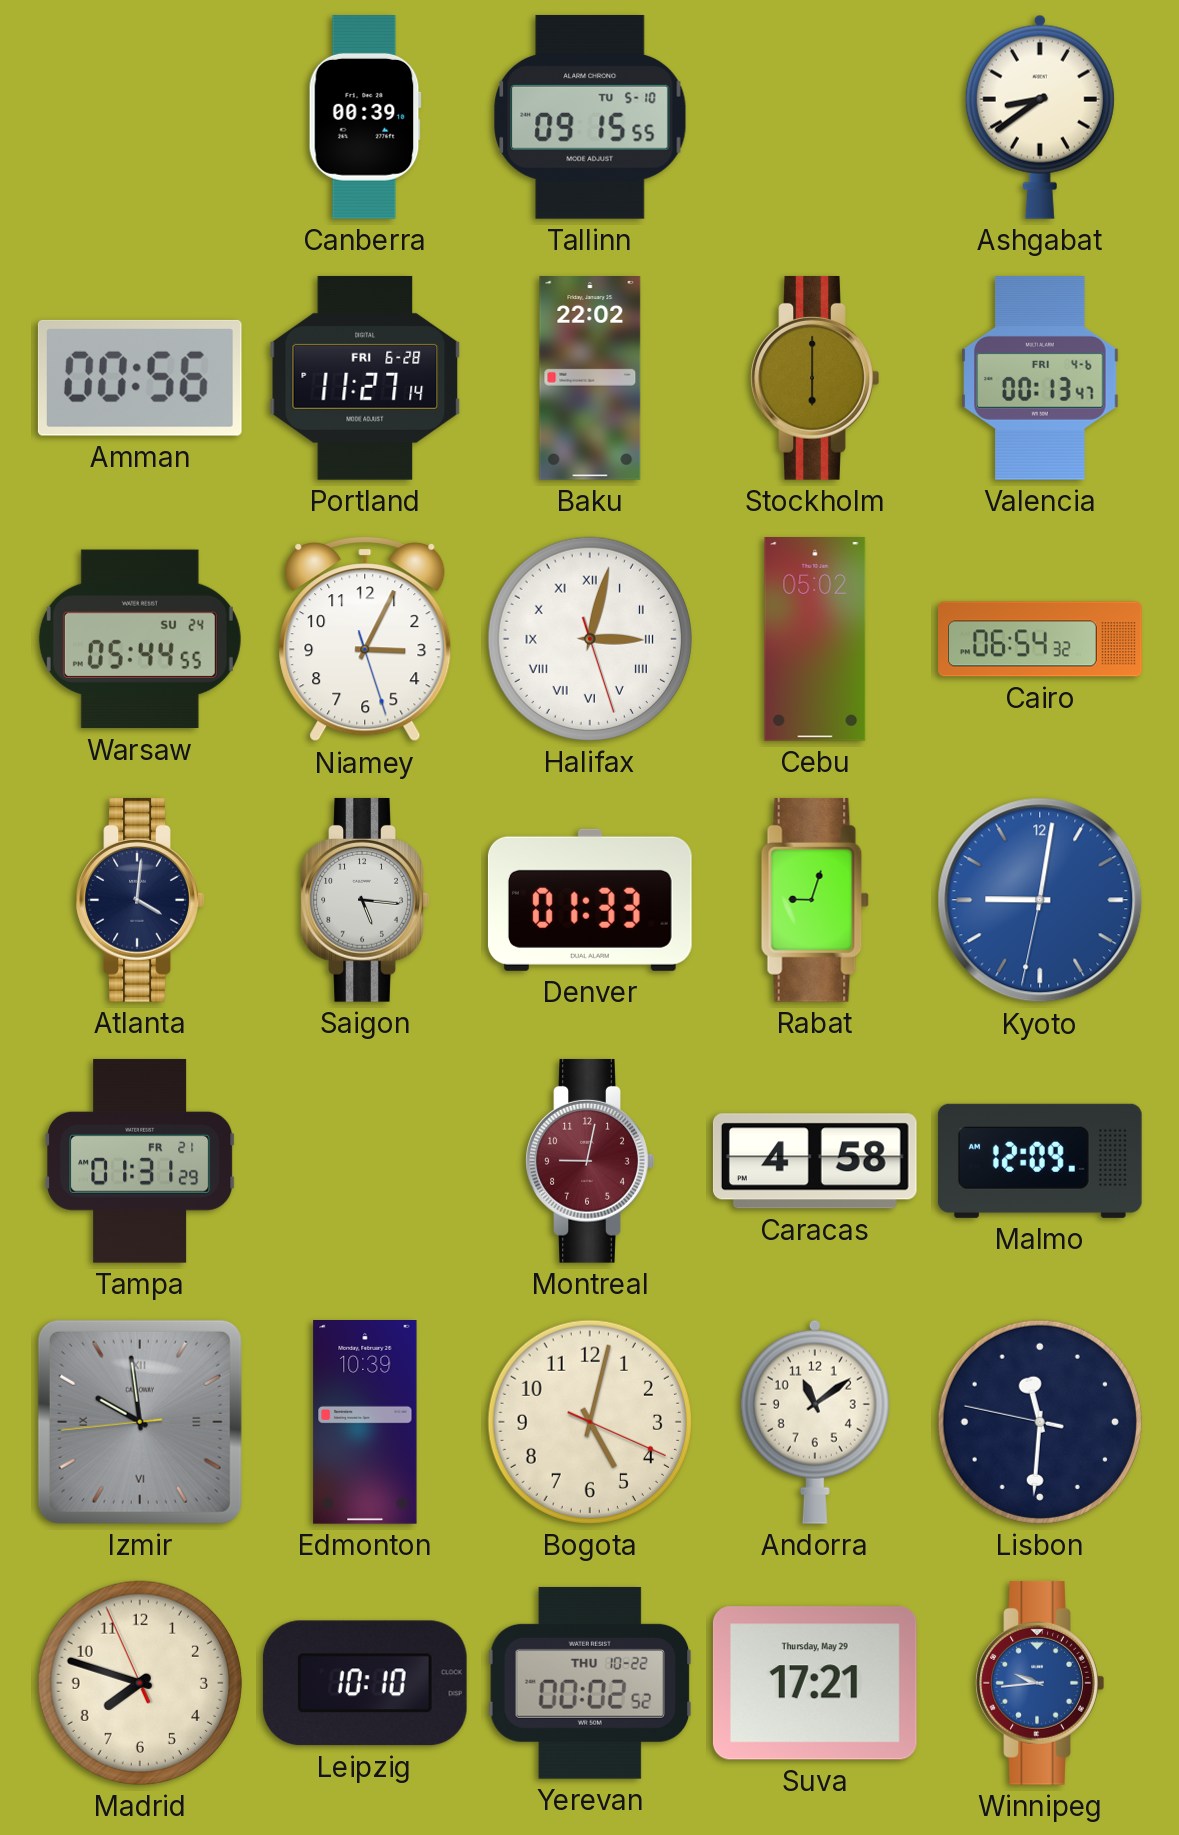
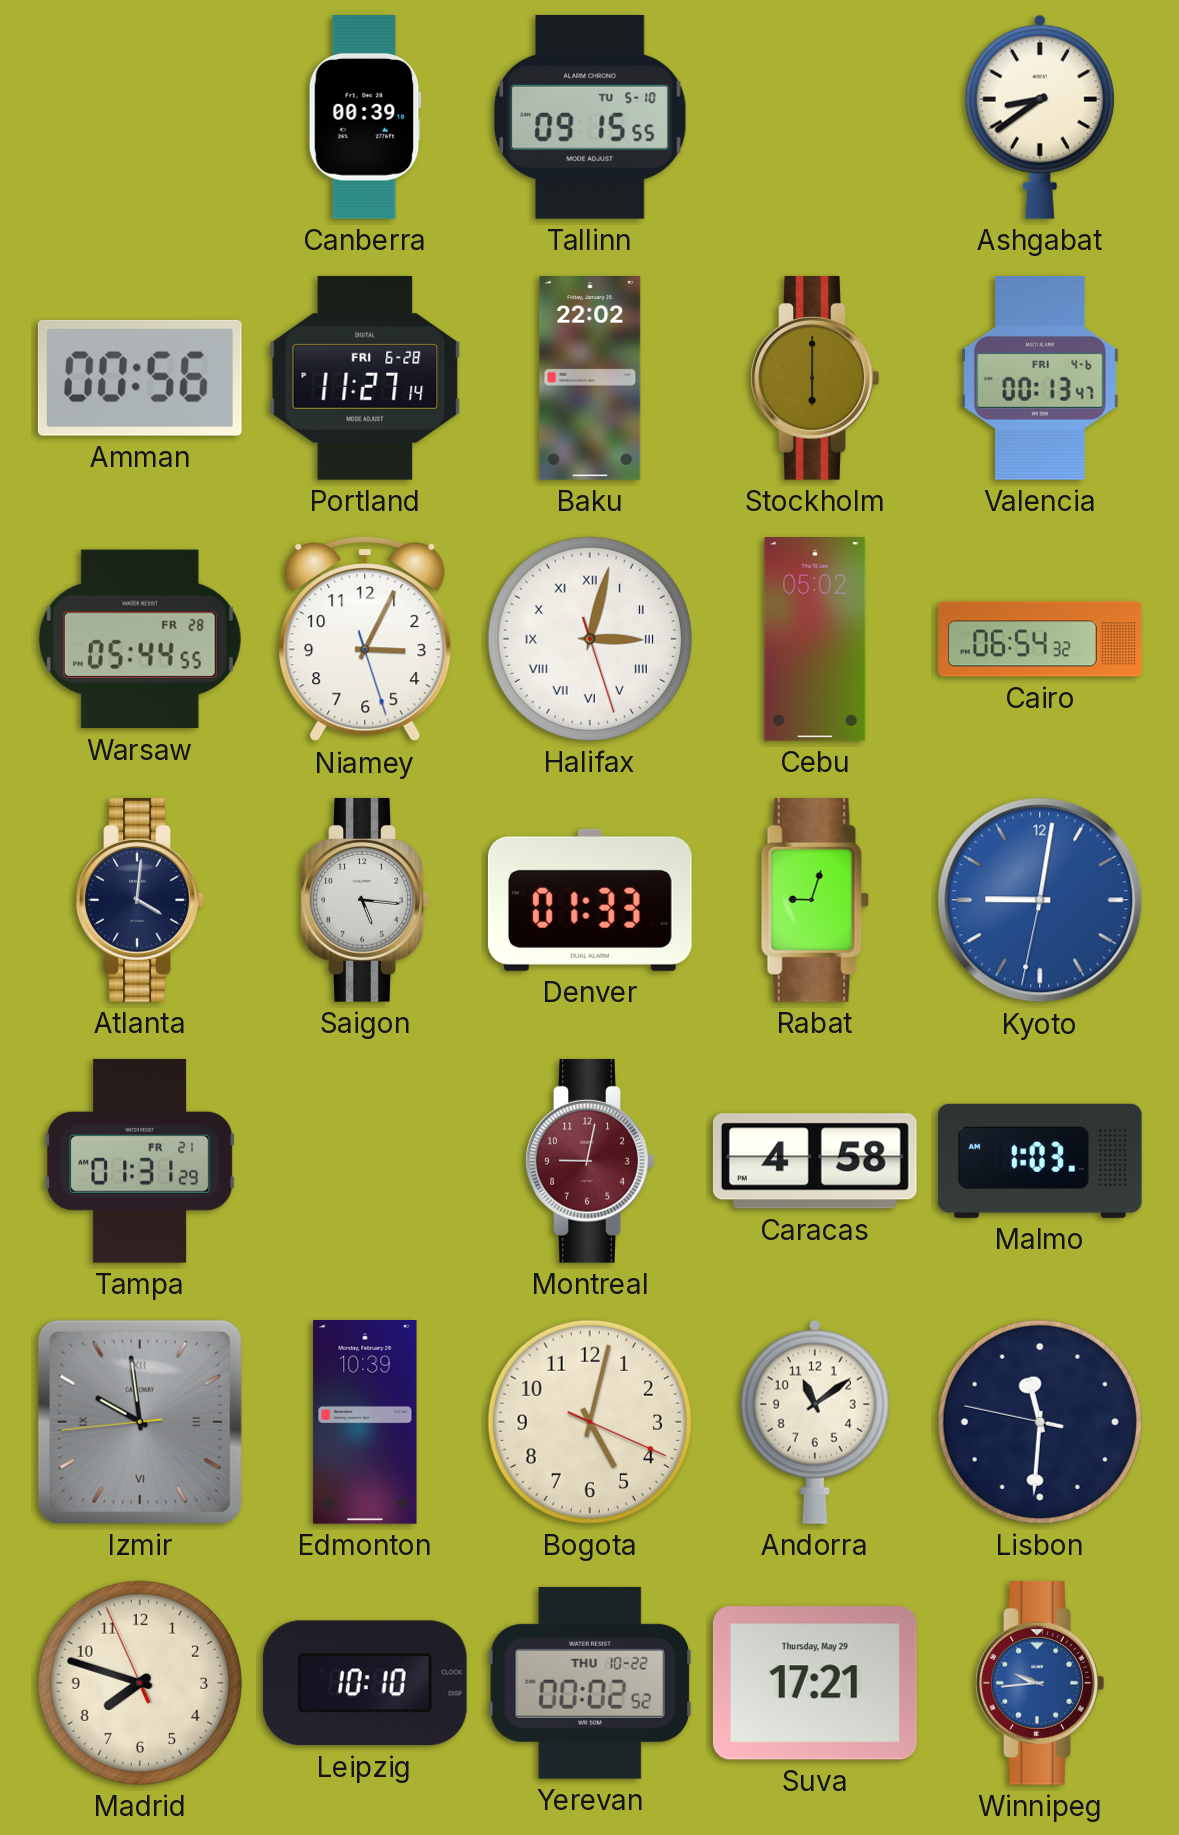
Warsaw date: SU 24 -> FR 28
Malmo: 12:09 -> 1:03
